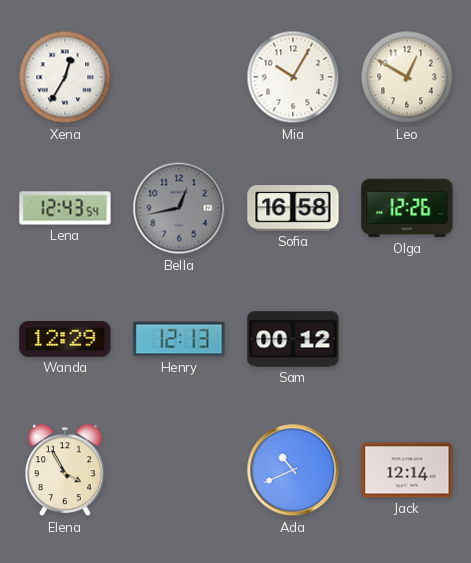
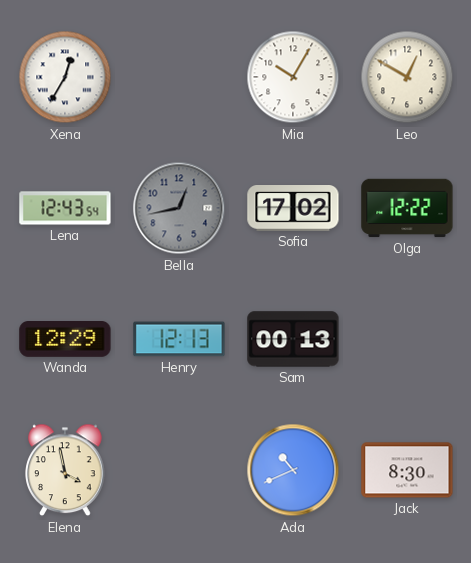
Sofia: 16:58 -> 17:02
Olga: 12:26 -> 12:22
Sam: 00:12 -> 00:13
Elena: 3:55 -> 3:58
Jack: 12:14 -> 8:30
